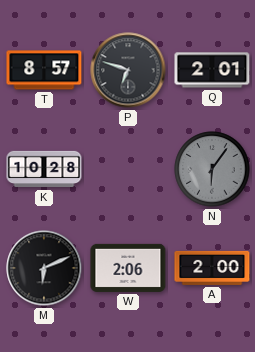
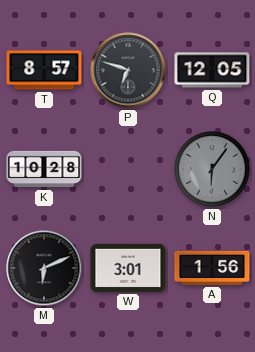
Q: 2:01 -> 12:05
W: 2:06 -> 3:01
A: 2:00 -> 1:56
